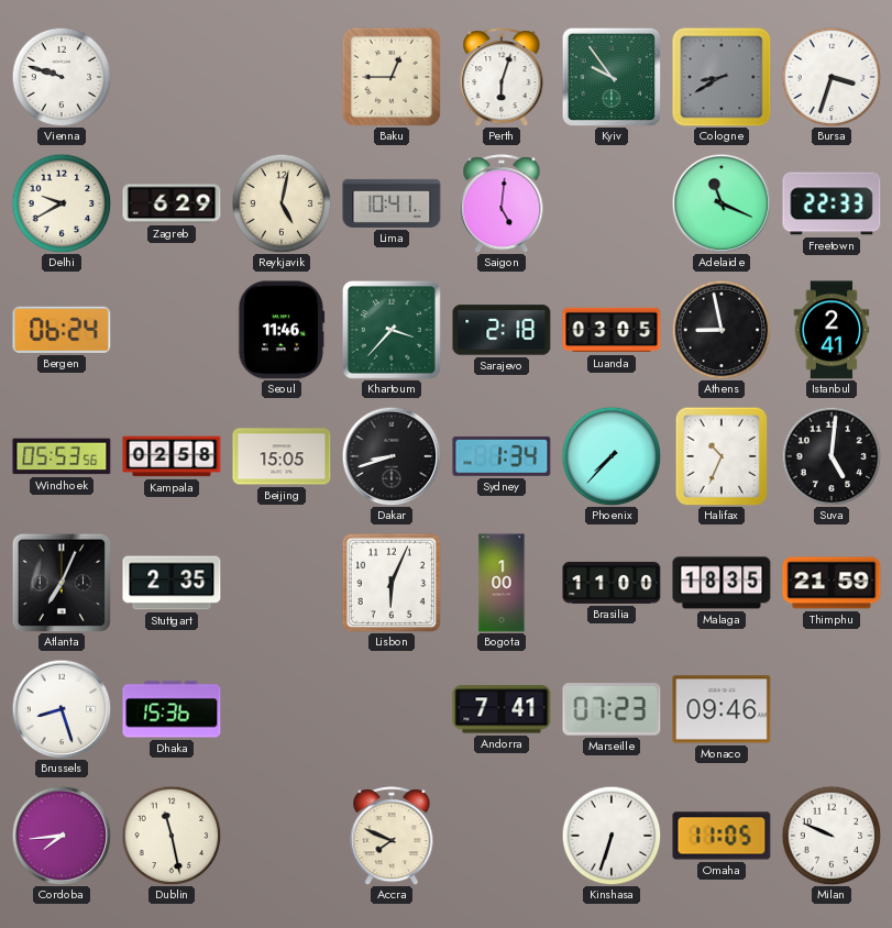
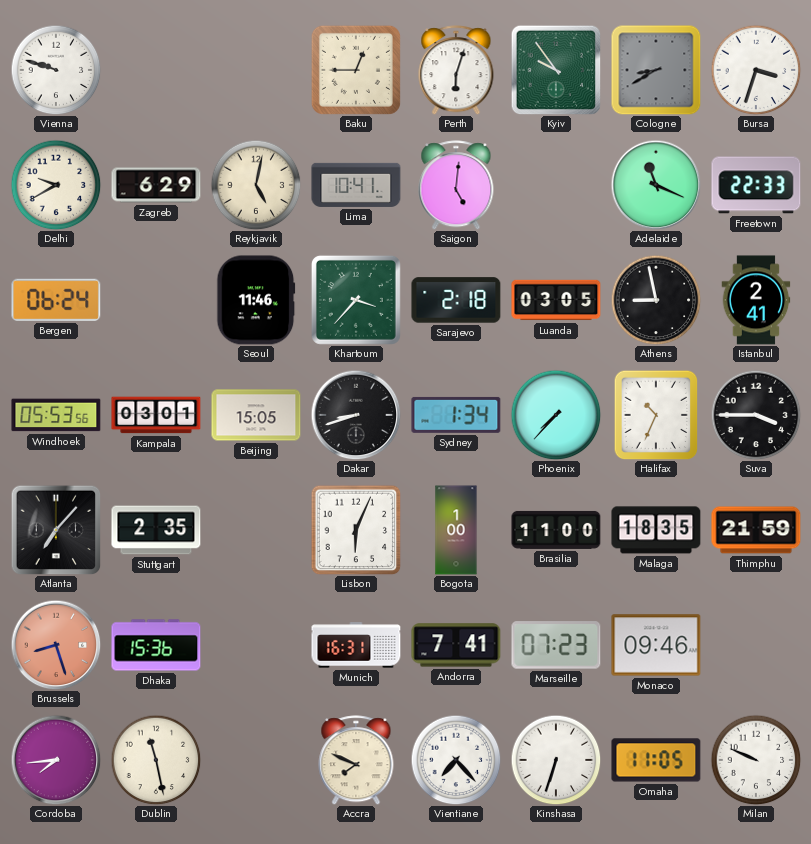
Kampala: 02:58 -> 03:01
Suva: 5:01 -> 3:45
Atlanta: 7:04 -> 7:07
Brussels dial: white -> salmon
Munich: none -> 16:31
Vientiane: none -> 7:23
